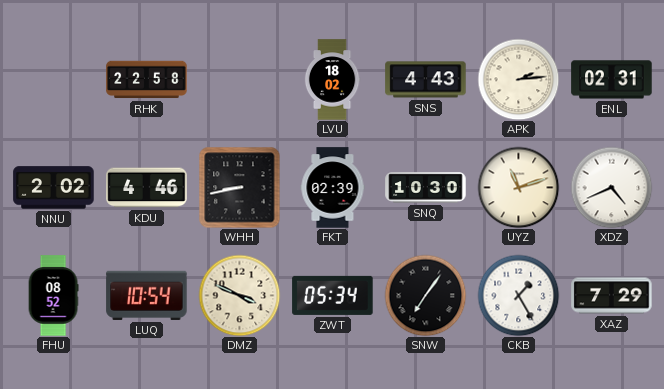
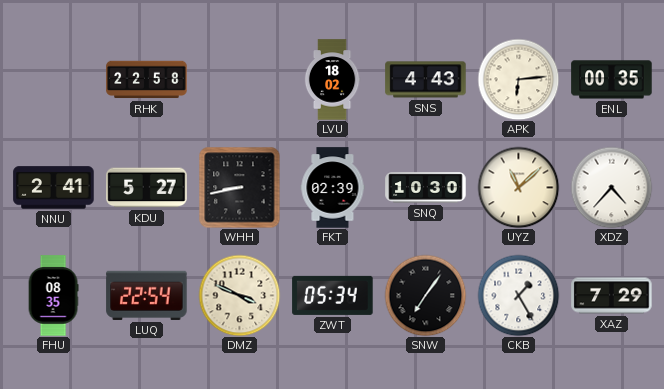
APK: 2:14 -> 6:14
ENL: 02:31 -> 00:35
NNU: 2:02 -> 2:41
KDU: 4:46 -> 5:27
UYZ: 11:12 -> 11:08
XDZ: 4:41 -> 4:37
FHU: 08:52 -> 08:35
LUQ: 10:54 -> 22:54
